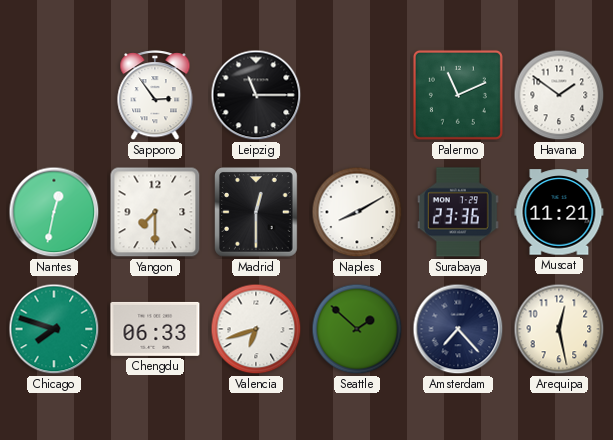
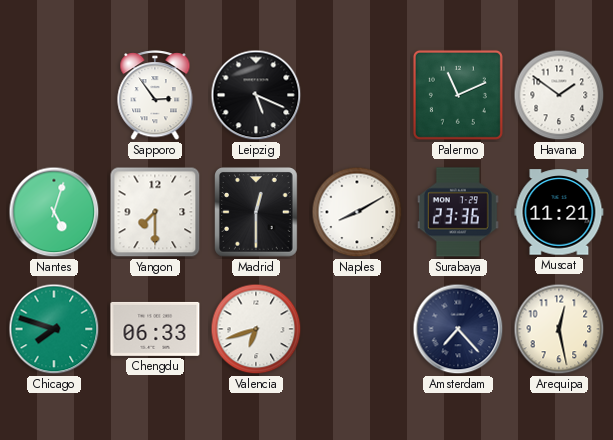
Leipzig: 11:15 -> 5:19
Nantes: 12:32 -> 5:03
Seattle: 1:52 -> none
